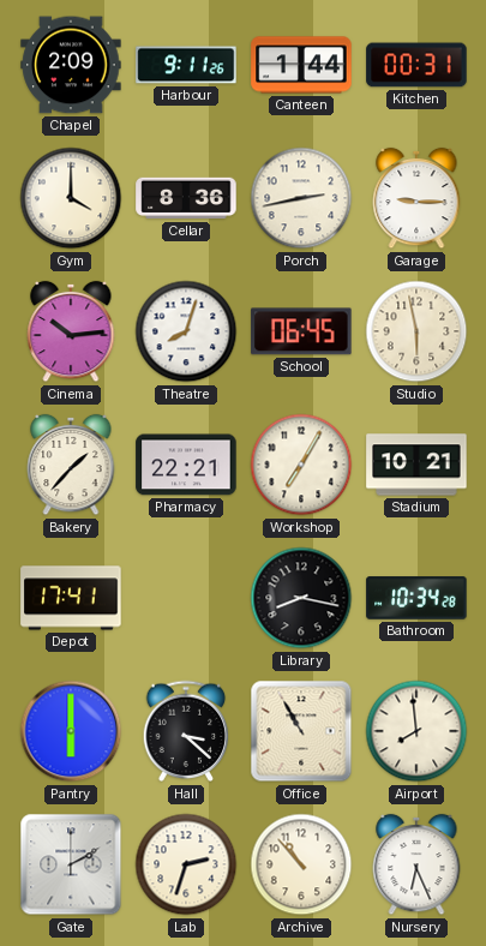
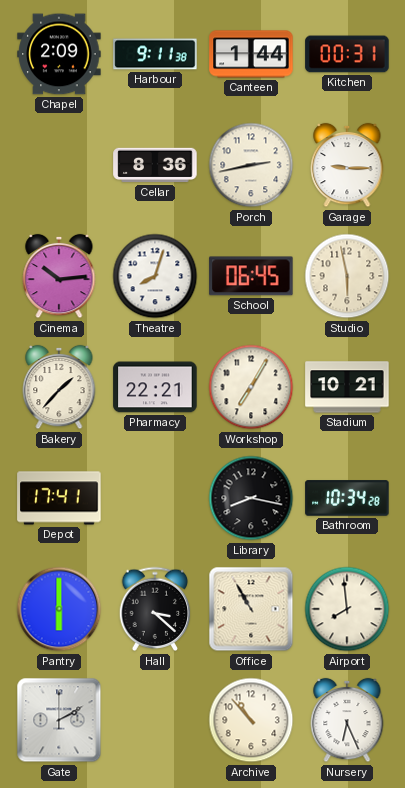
Harbour: 9:11:26 -> 9:11:38
Gym: 4:00 -> none
Lab: 2:33 -> none
